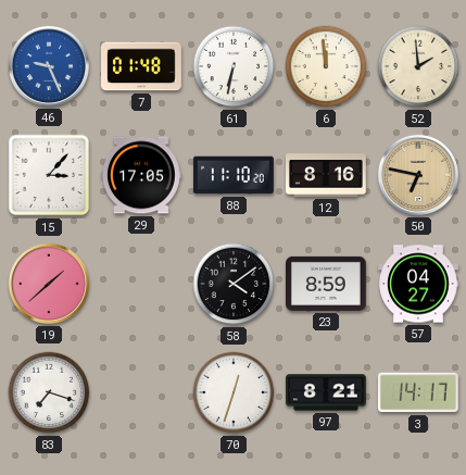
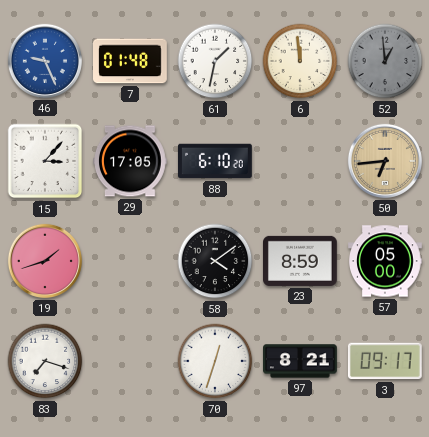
61: 6:32 -> 1:32
52: 1:59 -> 12:59
52 dial: cream -> grey
88: 11:10 -> 6:10
12: 8:16 -> none
50: 6:47 -> 6:44
19: 1:38 -> 1:42
57: 04:27 -> 05:00
3: 14:17 -> 09:17
